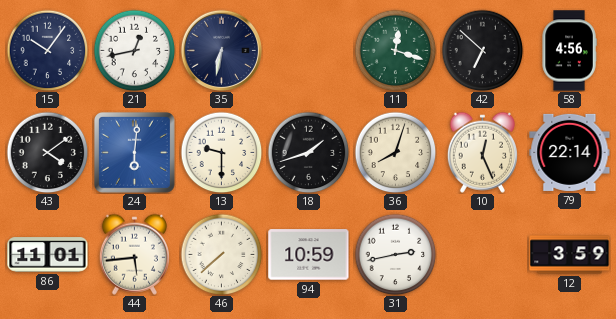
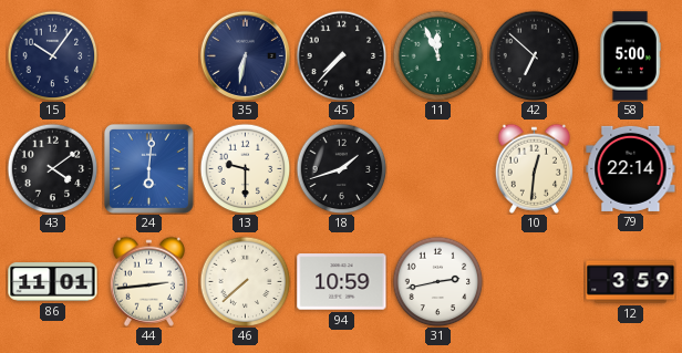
21: 12:43 -> none
45: none -> 7:37
11: 12:18 -> 11:56
58: 4:56 -> 5:00
36: 8:03 -> none
10: 12:26 -> 12:31
44: 5:44 -> 2:44
